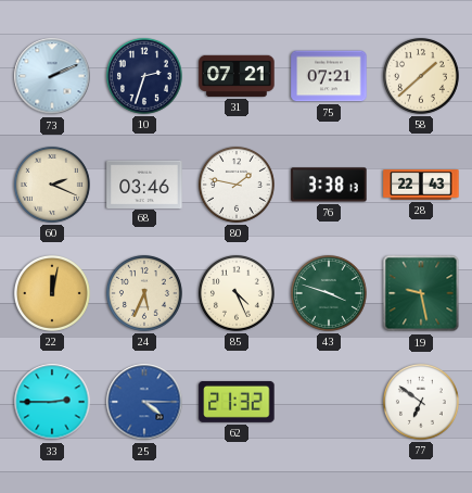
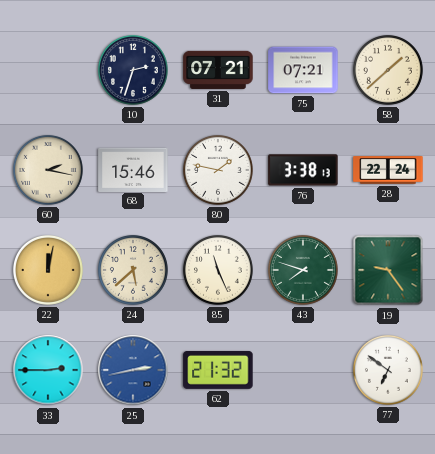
73: 2:11 -> none
60: 2:19 -> 2:17
68: 03:46 -> 15:46
28: 22:43 -> 22:24
24: 5:34 -> 5:38
85: 4:26 -> 11:26
43: 3:48 -> 7:48
19: 9:28 -> 9:24
25: 4:15 -> 2:43
